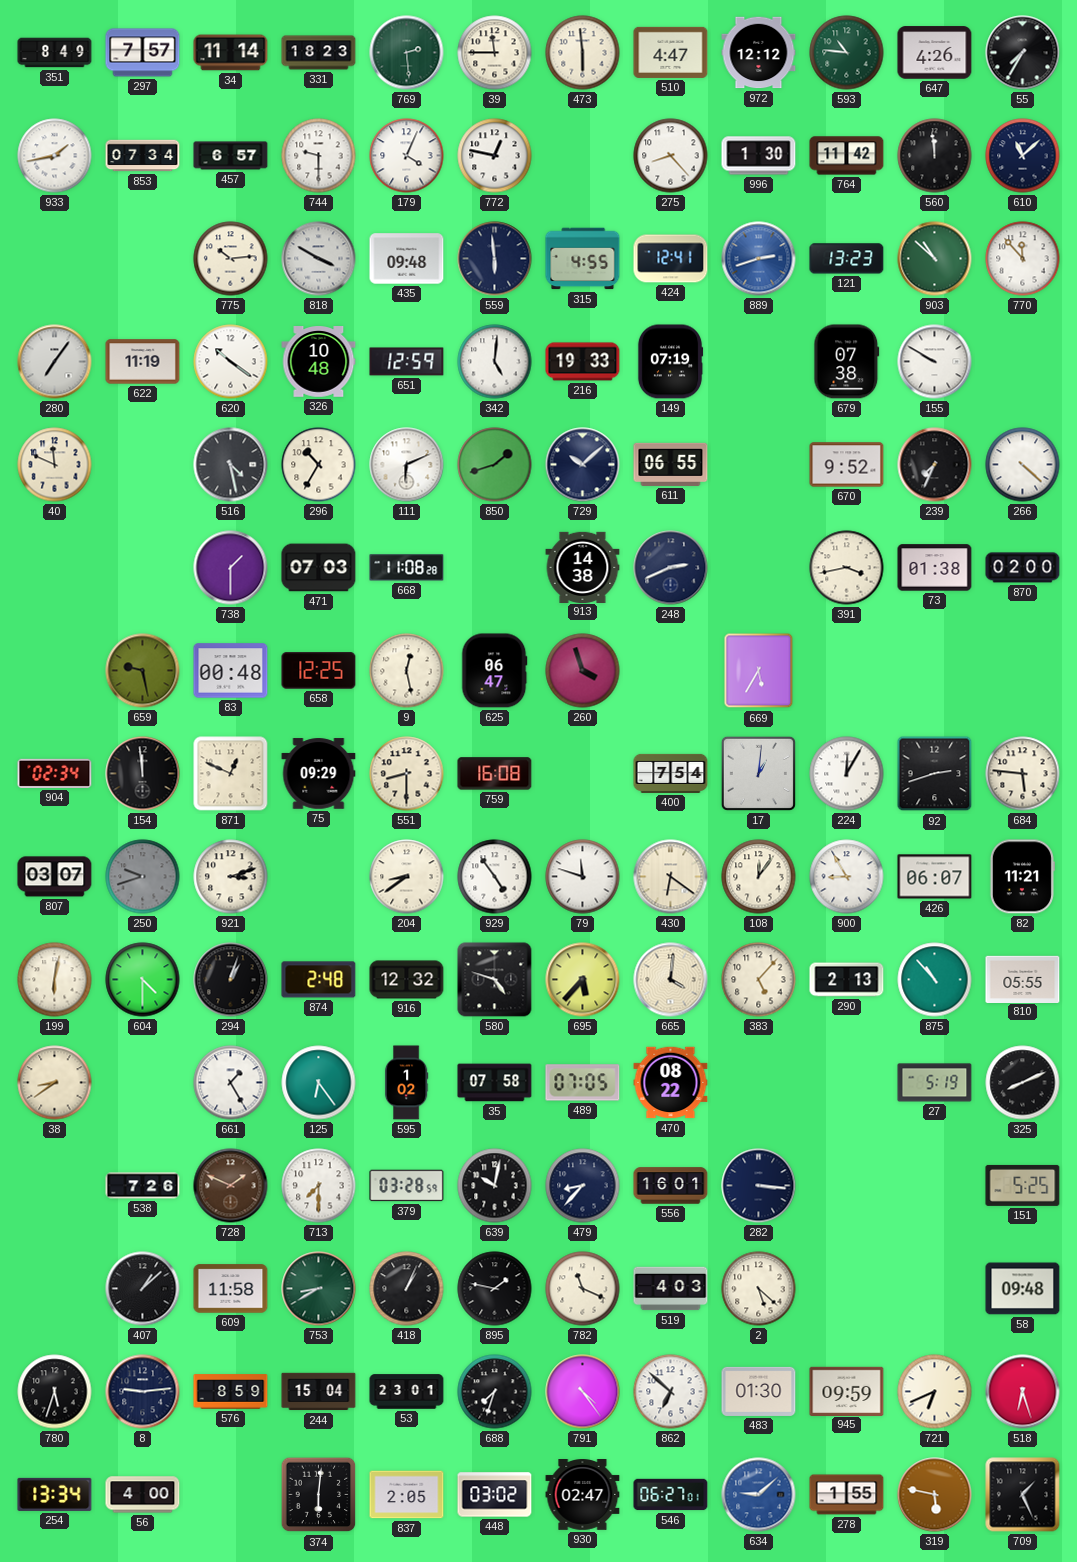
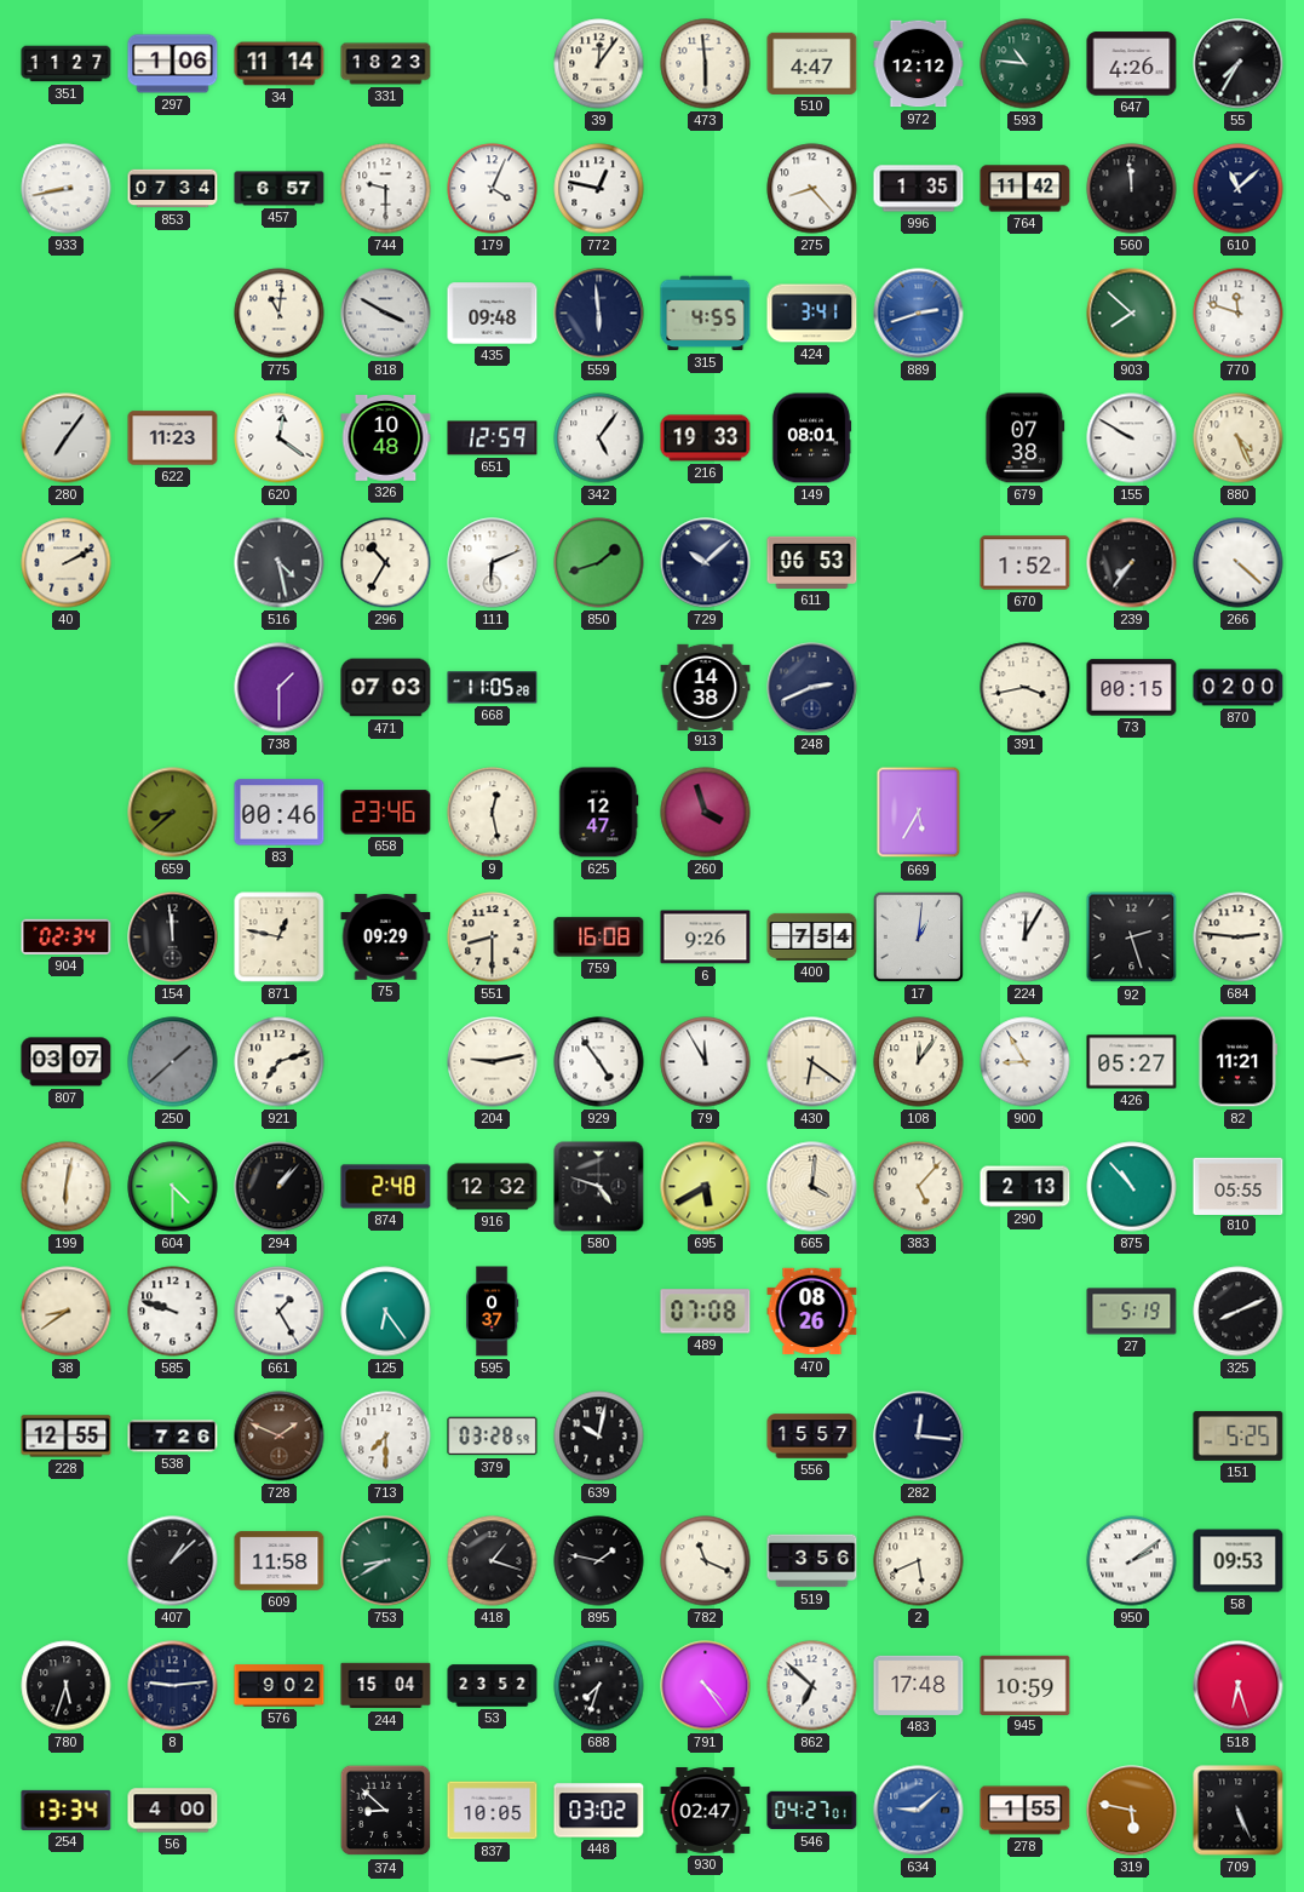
351: 8:49 -> 11:27
297: 7:57 -> 1:06
769: 2:29 -> none
39: 11:45 -> 12:06
933: 1:43 -> 8:43
996: 1:30 -> 1:35
775: 10:14 -> 11:01
424: 12:41 -> 3:41
121: 13:23 -> none
903: 10:52 -> 7:52
770: 11:53 -> 11:48
622: 11:19 -> 11:23
620: 10:21 -> 12:21
342: 5:01 -> 5:06
149: 07:19 -> 08:01
880: none -> 4:26
40: 11:49 -> 2:10
611: 06:55 -> 06:53
670: 9:52 -> 1:52
239: 7:34 -> 7:36
668: 11:08 -> 11:05
73: 01:38 -> 00:15
659: 9:28 -> 8:38
83: 00:48 -> 00:46
658: 12:25 -> 23:46
625: 06:47 -> 12:47
871: 12:49 -> 12:47
6: none -> 9:26
92: 2:42 -> 2:27
684: 5:46 -> 2:46
250: 9:42 -> 1:38
921: 3:12 -> 7:12
204: 8:39 -> 9:13
79: 11:48 -> 11:55
426: 06:07 -> 05:27
294: 1:03 -> 1:07
695: 5:37 -> 5:40
585: none -> 9:48
595: 1:02 -> 0:37
35: 07:58 -> none
489: 07:05 -> 07:08
470: 08:22 -> 08:26
228: none -> 12:55
479: 8:37 -> none
556: 16:01 -> 15:57
282: 3:16 -> 12:16
418: 1:04 -> 1:18
519: 4:03 -> 3:56
2: 5:22 -> 5:41
950: none -> 2:09
58: 09:48 -> 09:53
576: 8:59 -> 9:02
53: 23:01 -> 23:52
483: 01:30 -> 17:48
945: 09:59 -> 10:59
721: 6:41 -> none
374: 6:01 -> 8:52
837: 2:05 -> 10:05
546: 06:27 -> 04:27
709: 1:26 -> 5:26
